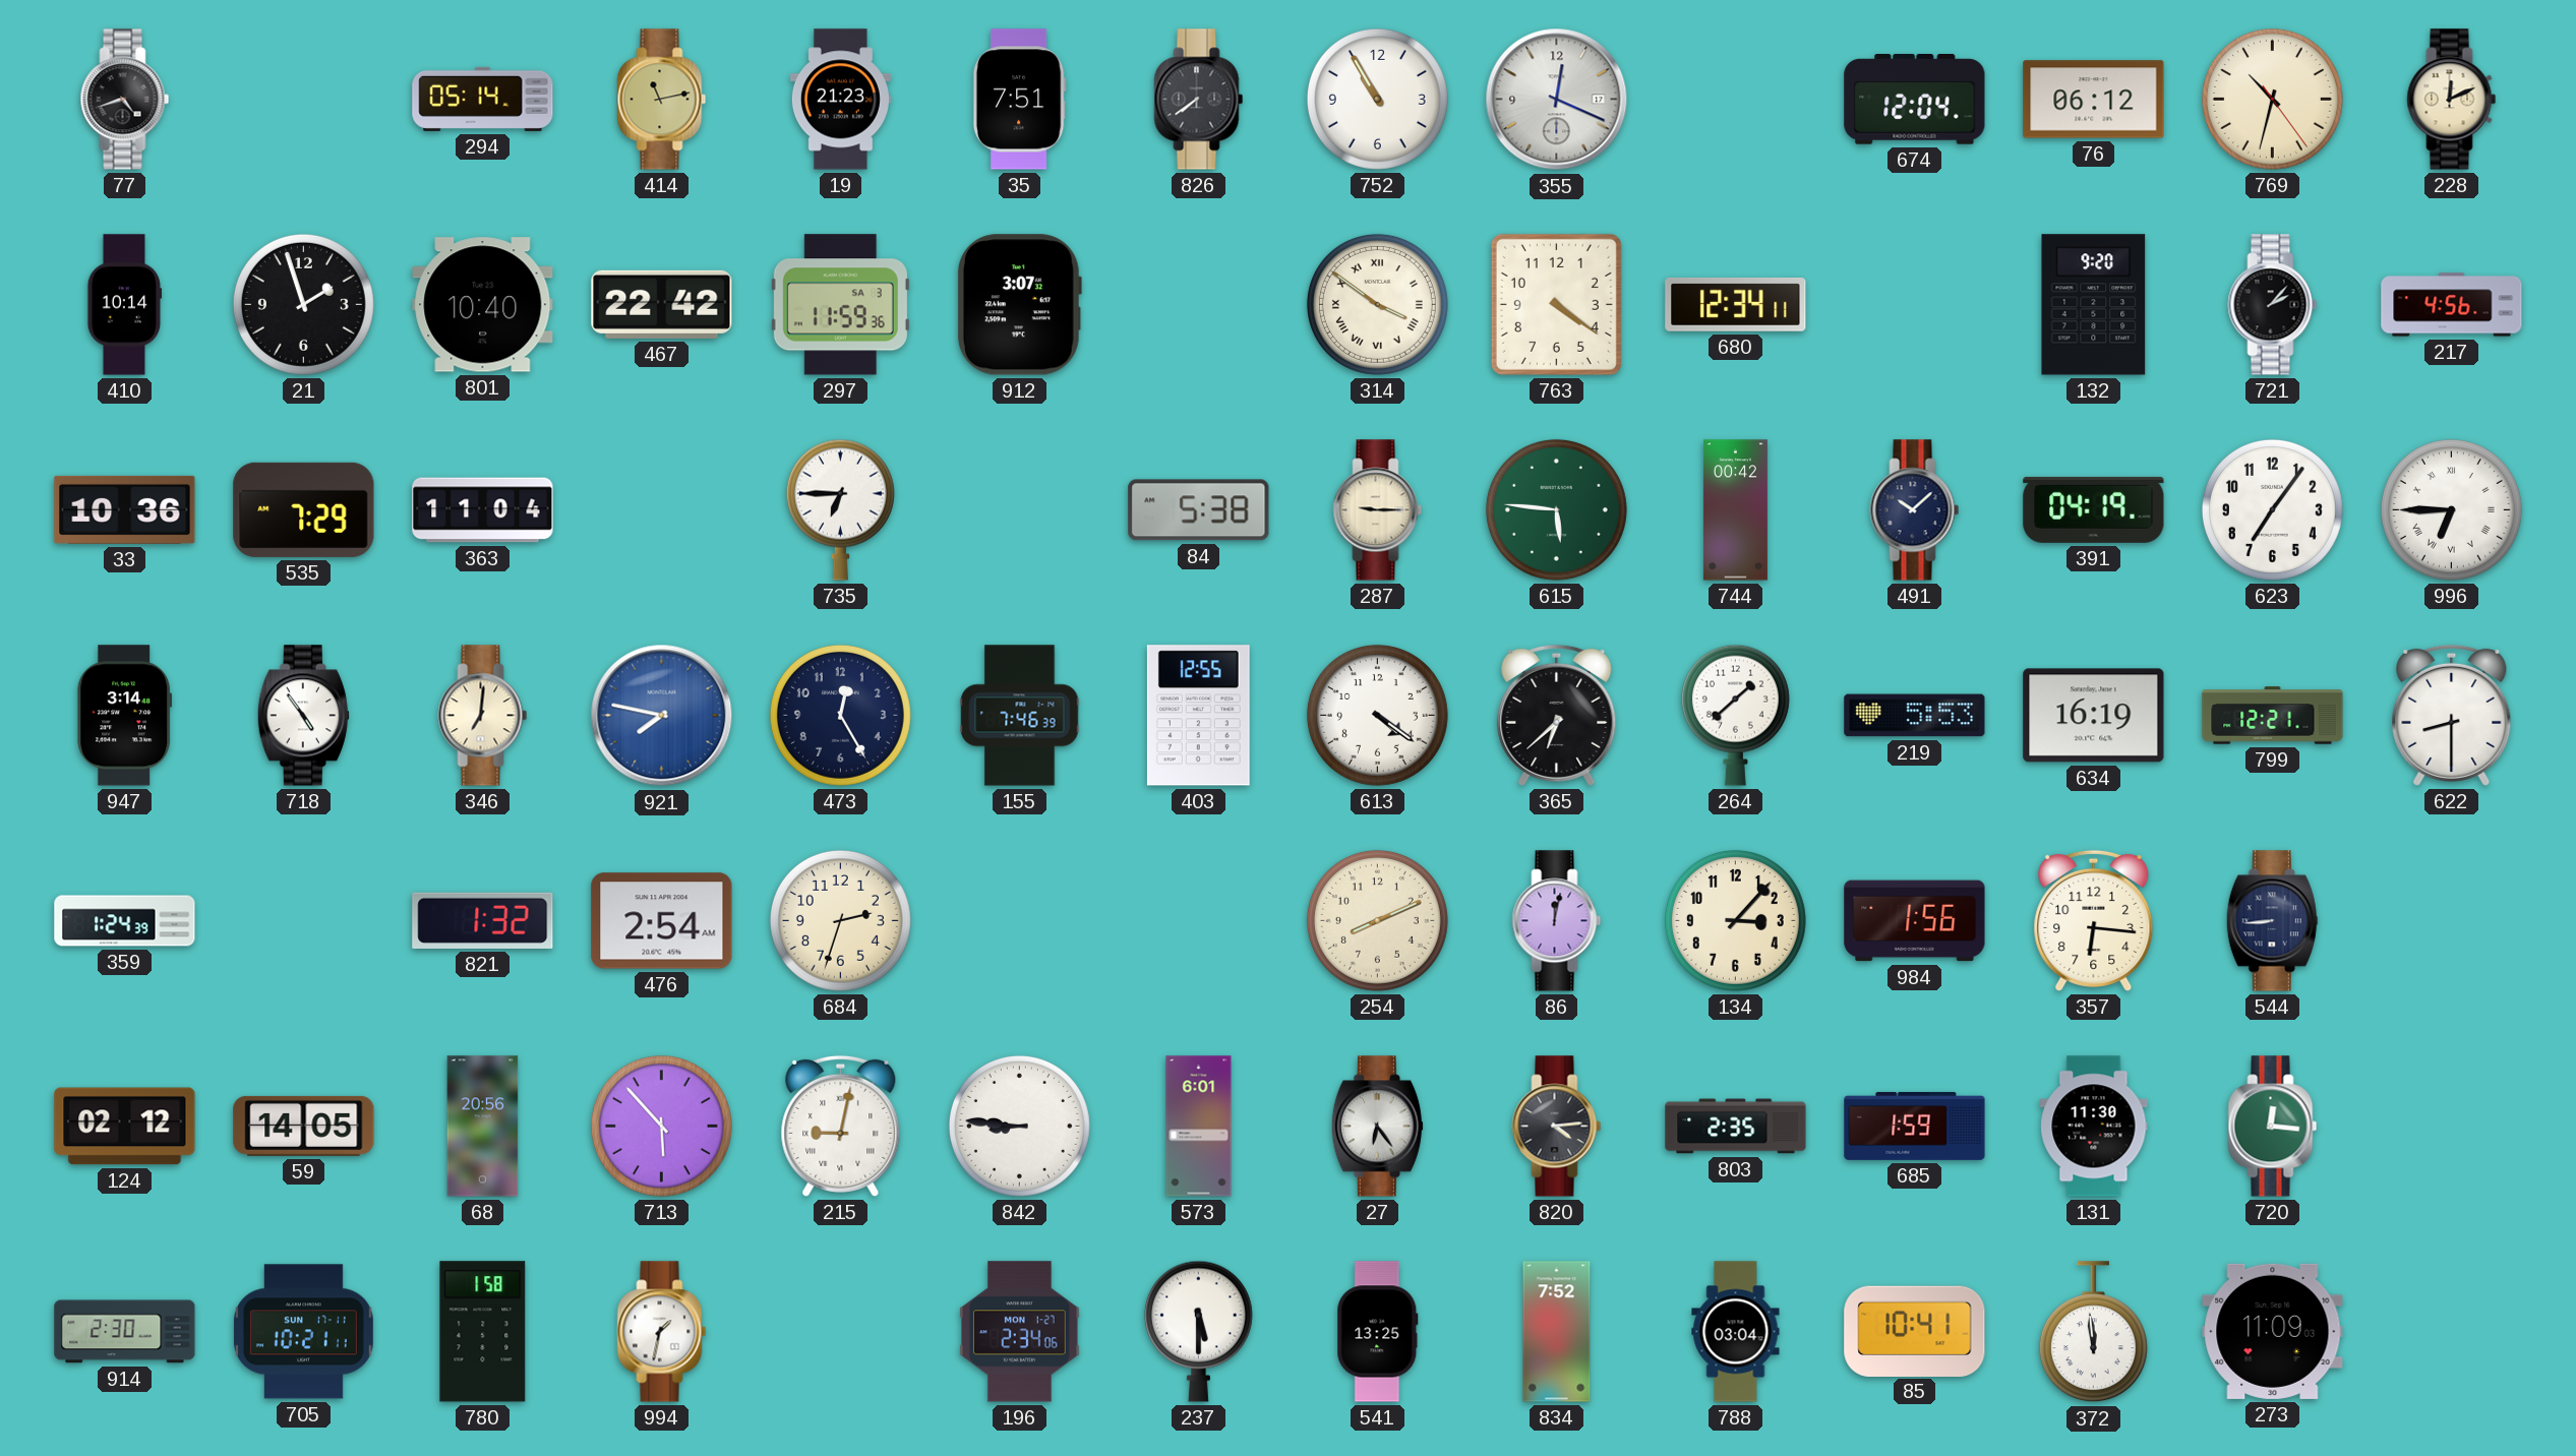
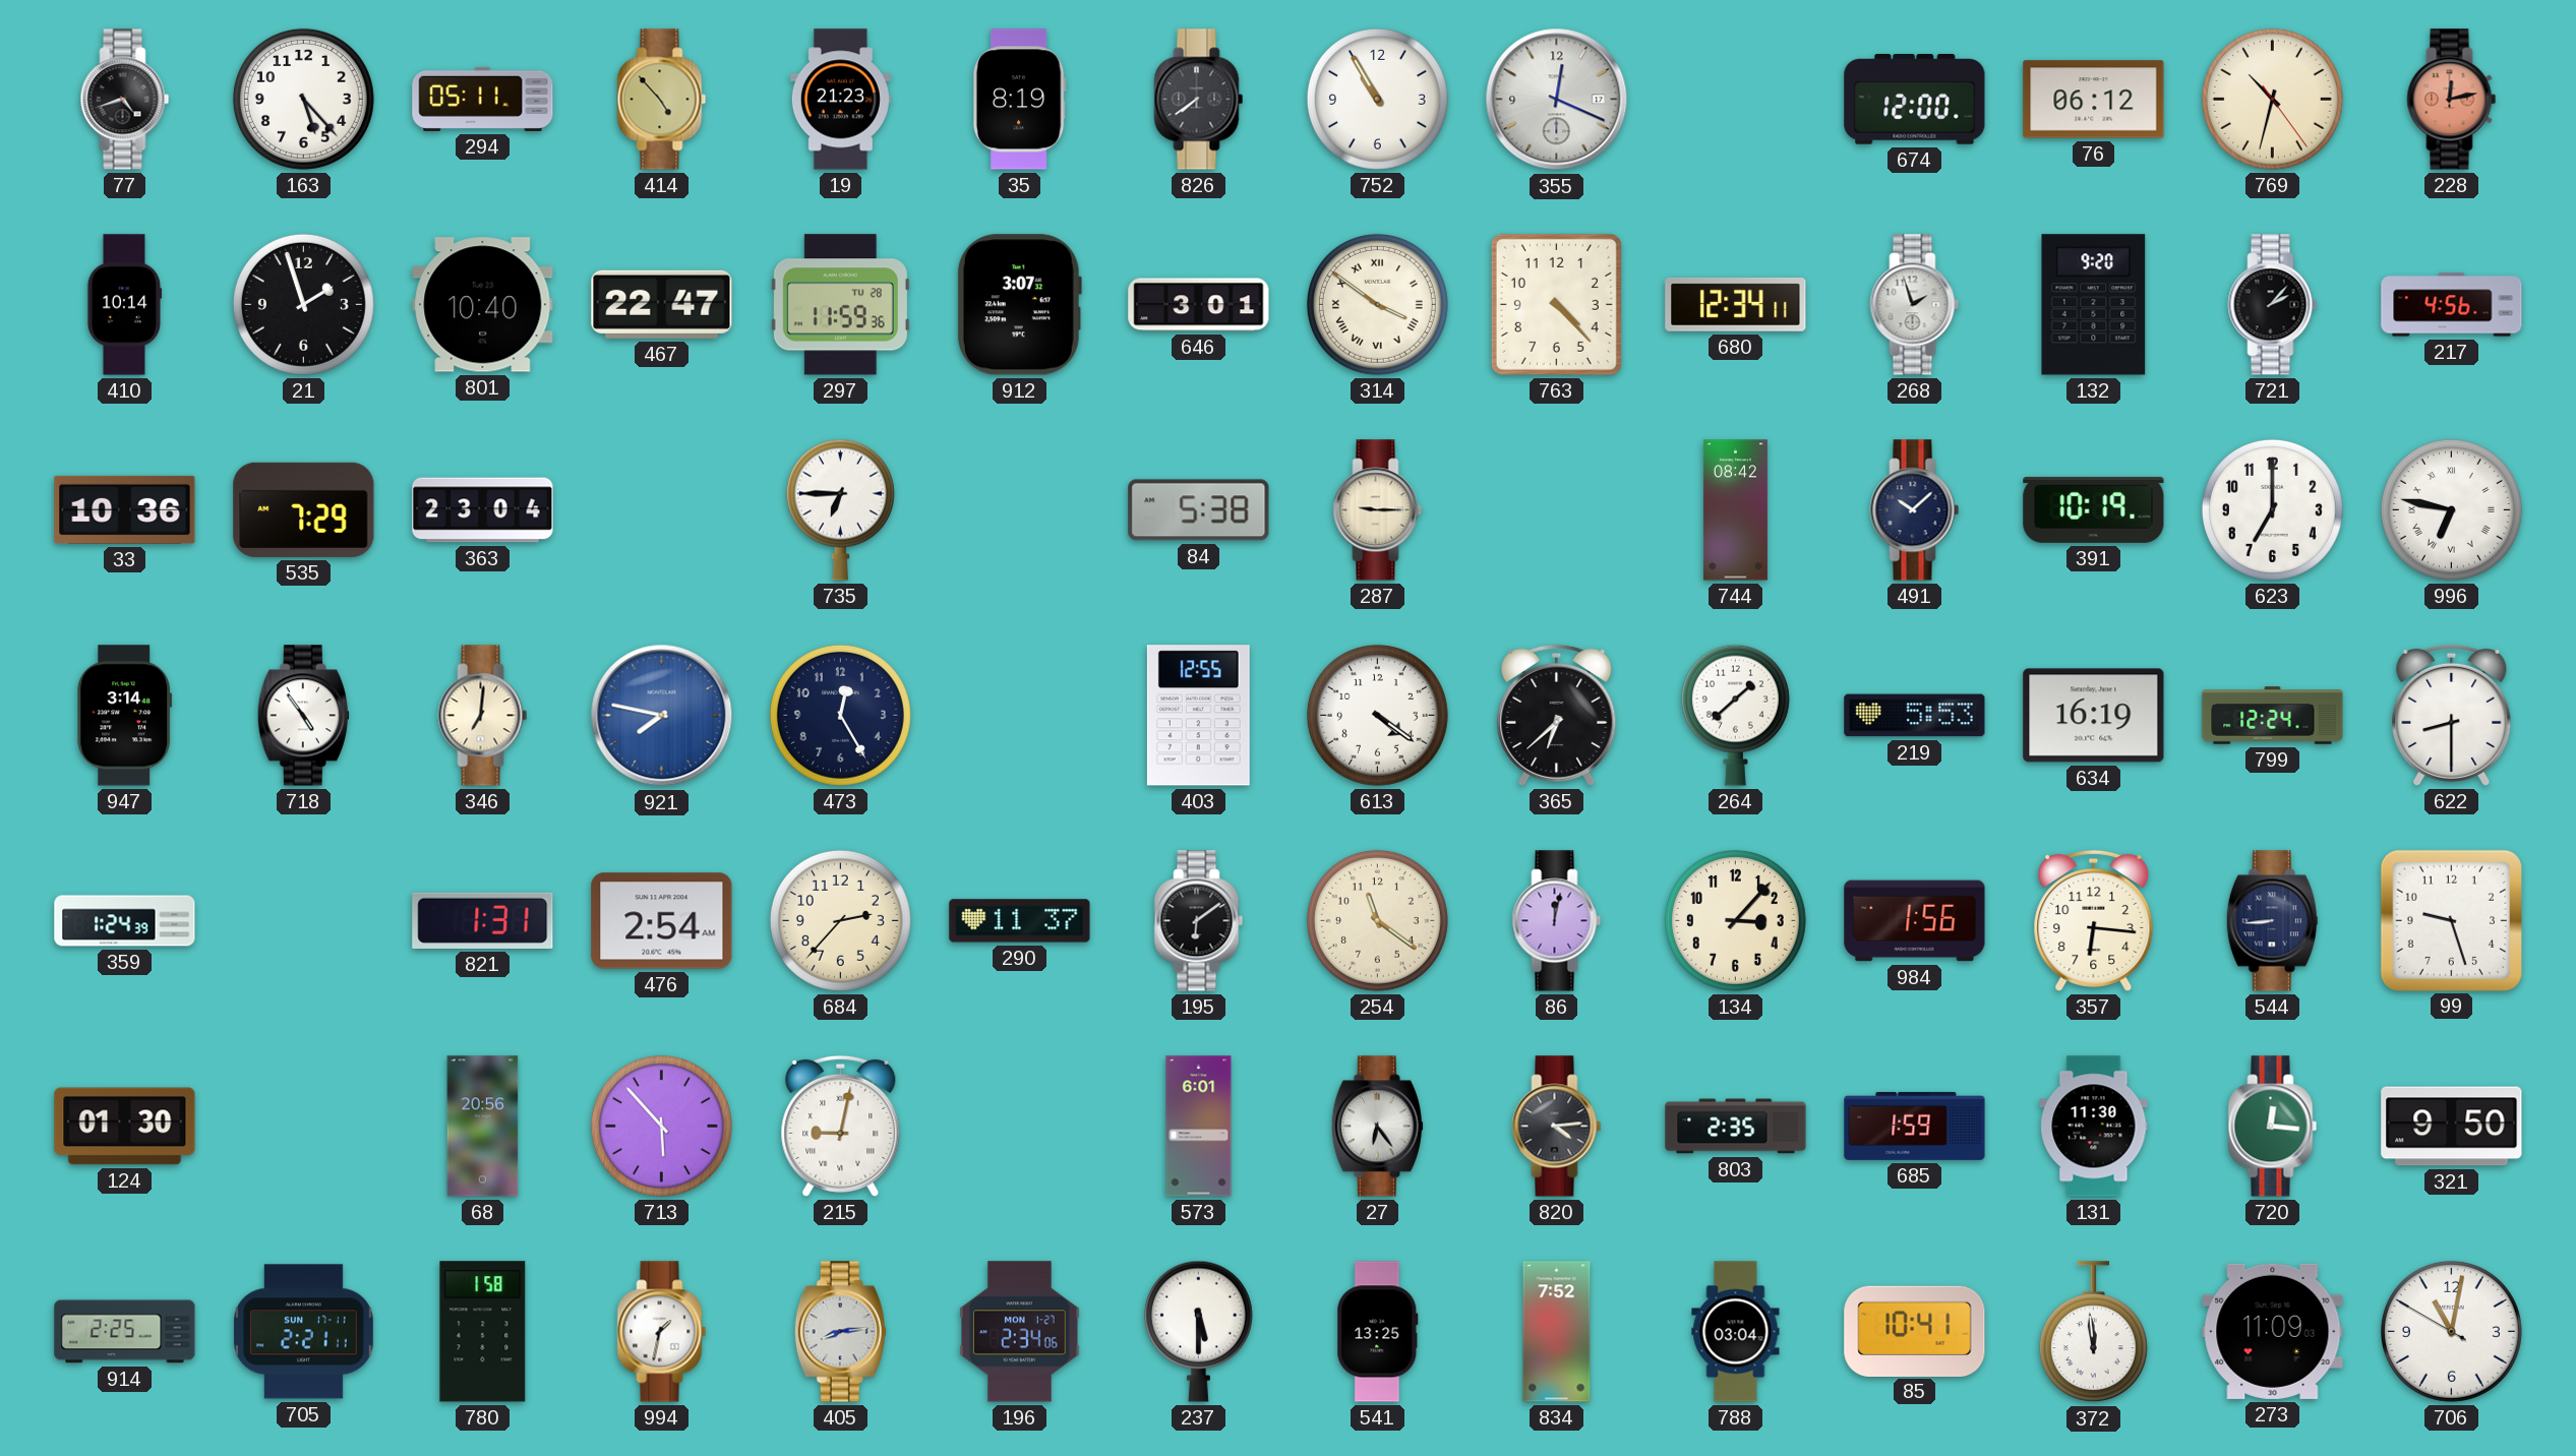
163: none -> 5:23
294: 05:14 -> 05:11
414: 11:13 -> 4:53
35: 7:51 -> 8:19
674: 12:04 -> 12:00
228: 12:11 -> 12:13
228 dial: cream -> salmon
467: 22:42 -> 22:47
297 date: SA 3 -> TU 28
646: none -> 3:01
763: 4:21 -> 4:23
268: none -> 1:57
363: 11:04 -> 23:04
615: 5:46 -> none
744: 00:42 -> 08:42
391: 04:19 -> 10:19
623: 7:06 -> 7:00
996: 6:45 -> 6:47
155: 7:46 -> none
799: 12:21 -> 12:24
821: 1:32 -> 1:31
684: 2:33 -> 2:37
290: none -> 11:37
195: none -> 6:09
254: 8:11 -> 11:21
99: none -> 9:27
124: 02:12 -> 01:30
59: 14:05 -> none
842: 8:46 -> none
321: none -> 9:50
914: 2:30 -> 2:25
705: 10:21 -> 2:21
405: none -> 8:14
706: none -> 11:01
